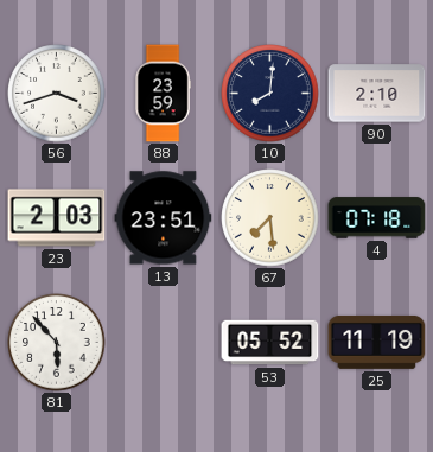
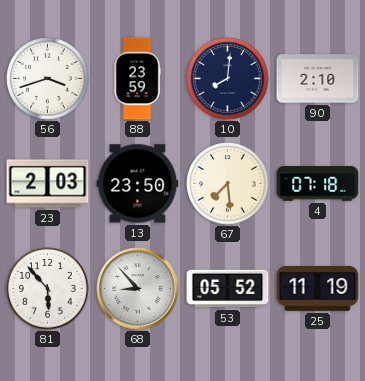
13: 23:51 -> 23:50
68: none -> 8:53
